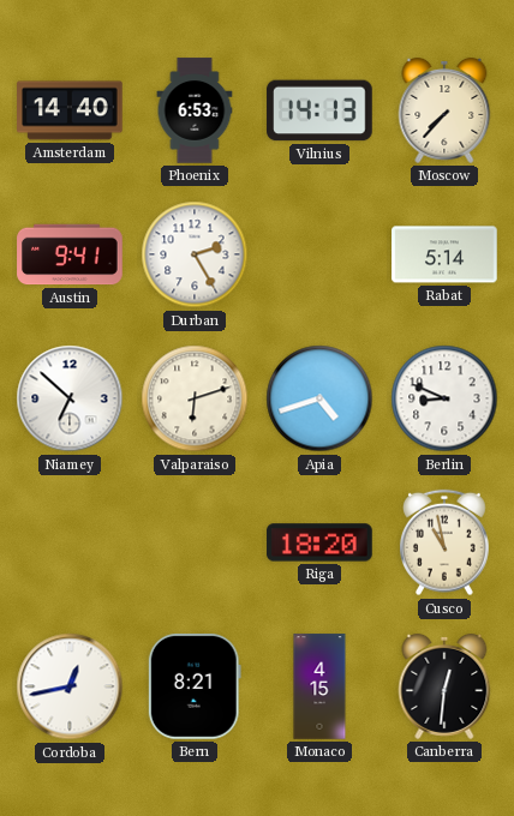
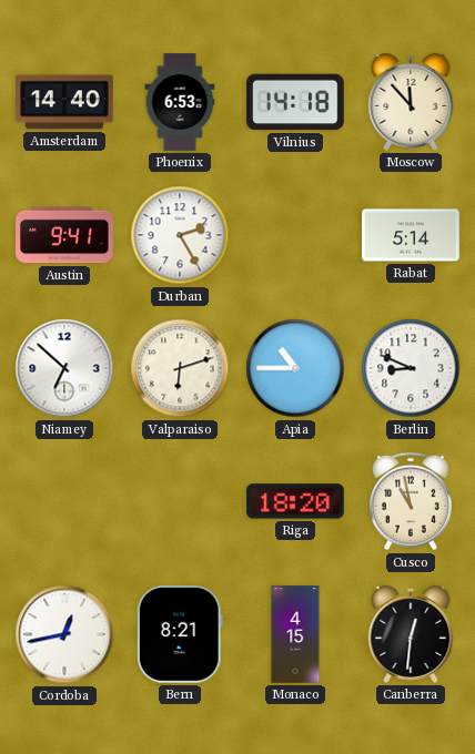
Vilnius: 14:13 -> 14:18
Moscow: 7:37 -> 11:53
Apia: 4:42 -> 10:45
